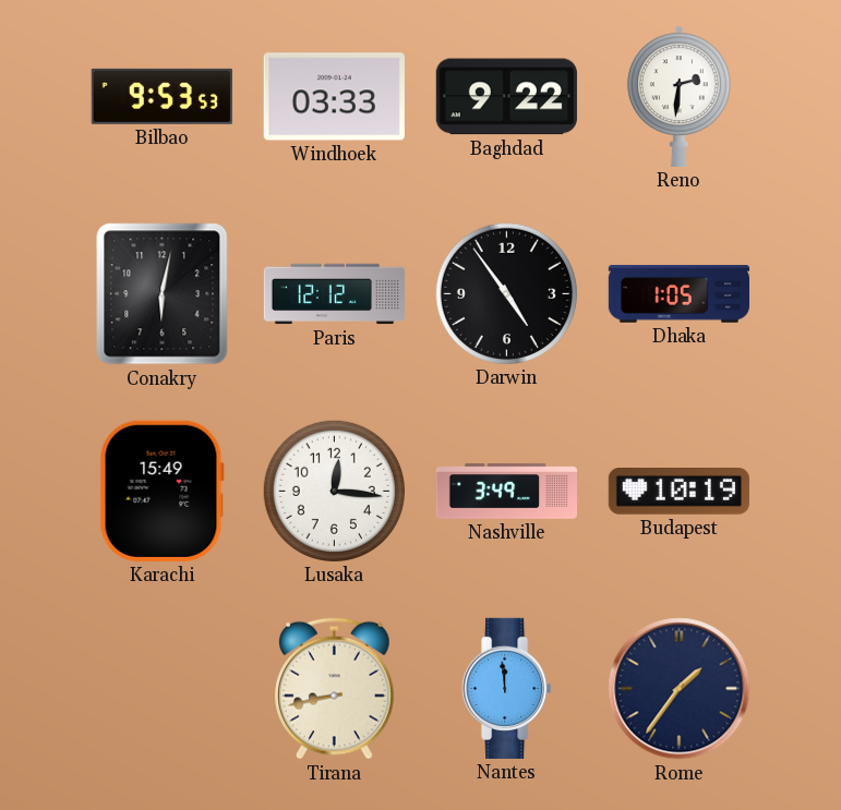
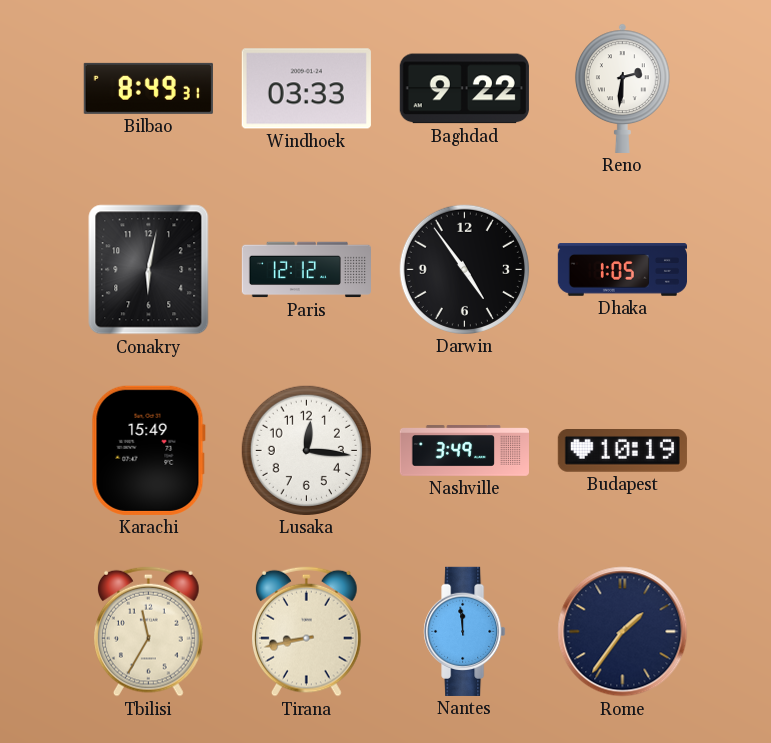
Bilbao: 9:53 -> 8:49
Tbilisi: none -> 11:35
